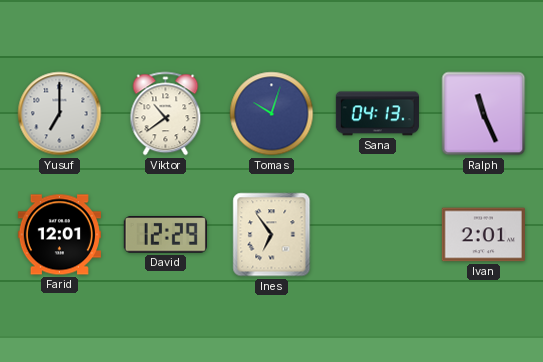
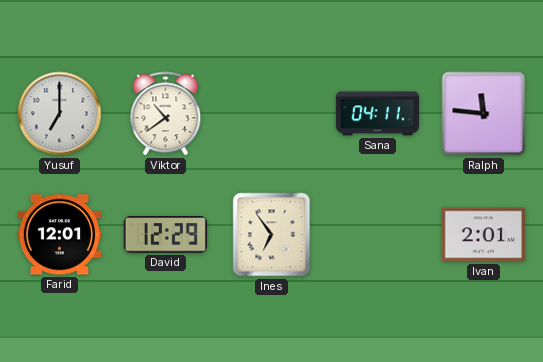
Tomas: 10:03 -> none
Sana: 04:13 -> 04:11
Ralph: 11:26 -> 11:46
